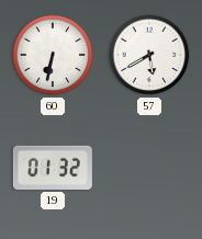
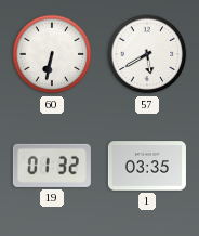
1: none -> 03:35
